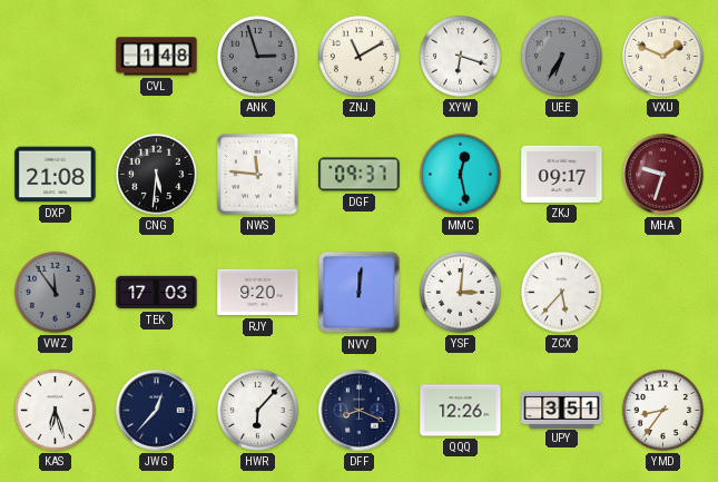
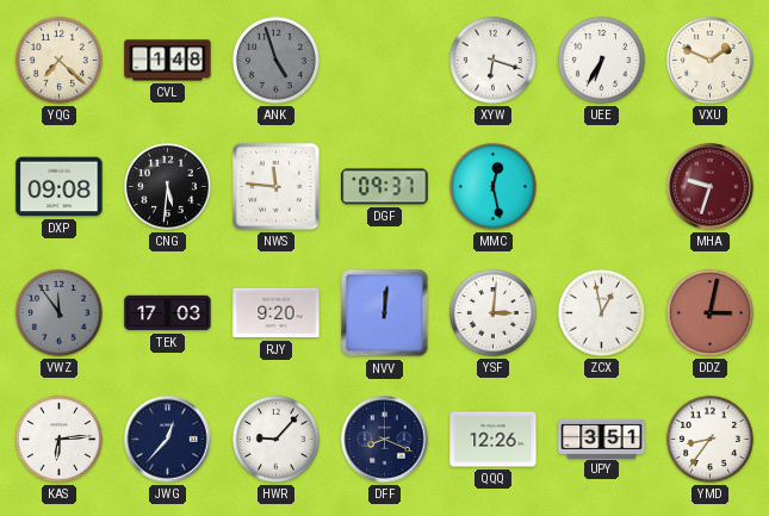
YQG: none -> 7:22
ANK: 2:57 -> 4:57
ZNJ: 11:10 -> none
UEE dial: grey -> white
DXP: 21:08 -> 09:08
ZKJ: 09:17 -> none
ZCX: 5:37 -> 12:58
DDZ: none -> 3:02
KAS: 6:27 -> 6:14
HWR: 6:07 -> 9:07
